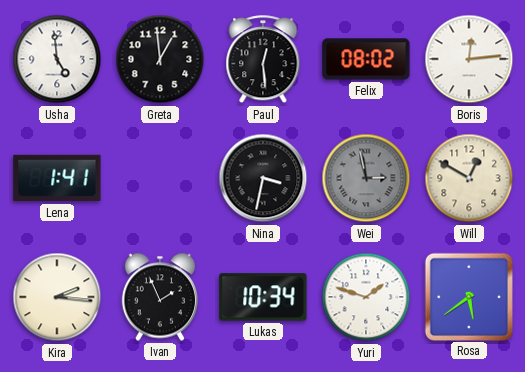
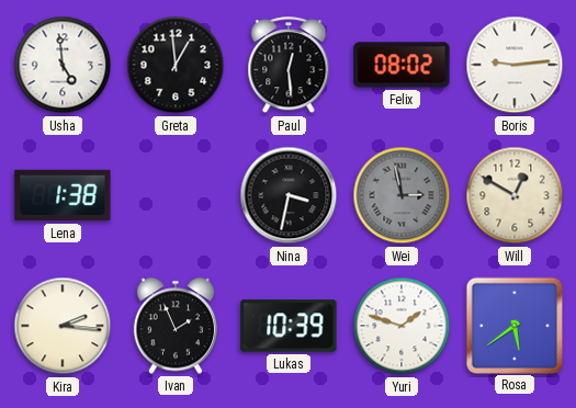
Boris: 12:14 -> 9:14
Lena: 1:41 -> 1:38
Lukas: 10:34 -> 10:39
